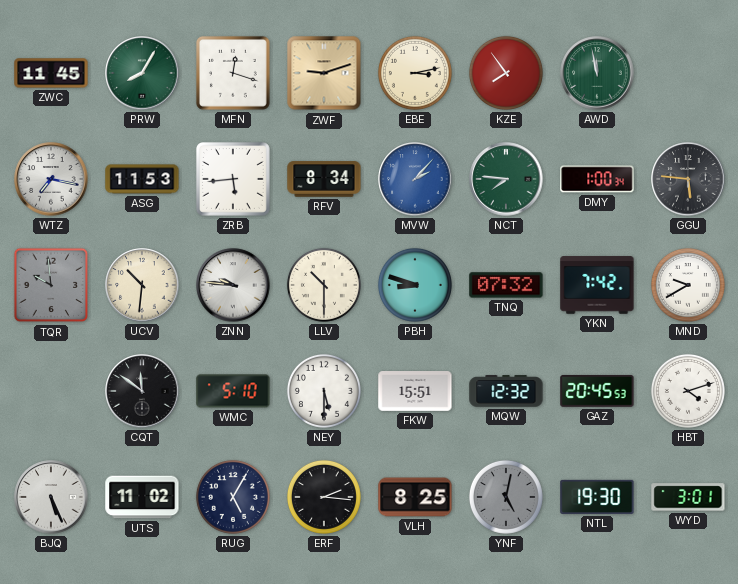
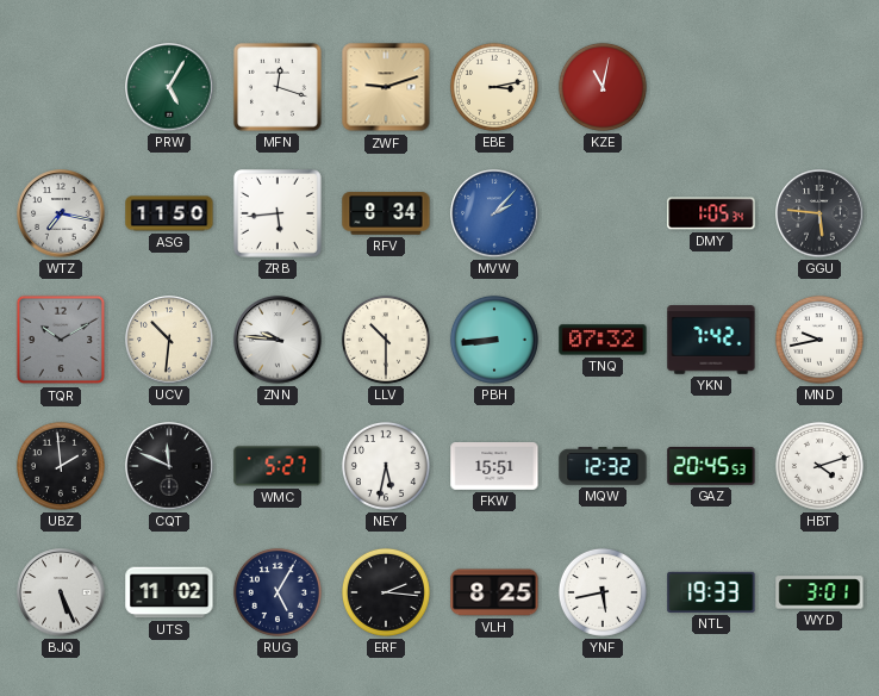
ZWC: 11:45 -> none
PRW: 8:05 -> 5:05
KZE: 7:54 -> 11:02
AWD: 11:58 -> none
ASG: 11:53 -> 11:50
NCT: 7:46 -> none
DMY: 1:00 -> 1:05
TQR: 9:59 -> 10:10
PBH: 8:48 -> 8:44
MND: 9:40 -> 9:43
UBZ: none -> 1:59
CQT: 11:51 -> 11:49
WMC: 5:10 -> 5:27
NEY: 5:30 -> 5:32
YNF: 5:02 -> 5:43
YNF dial: grey -> white
NTL: 19:30 -> 19:33
